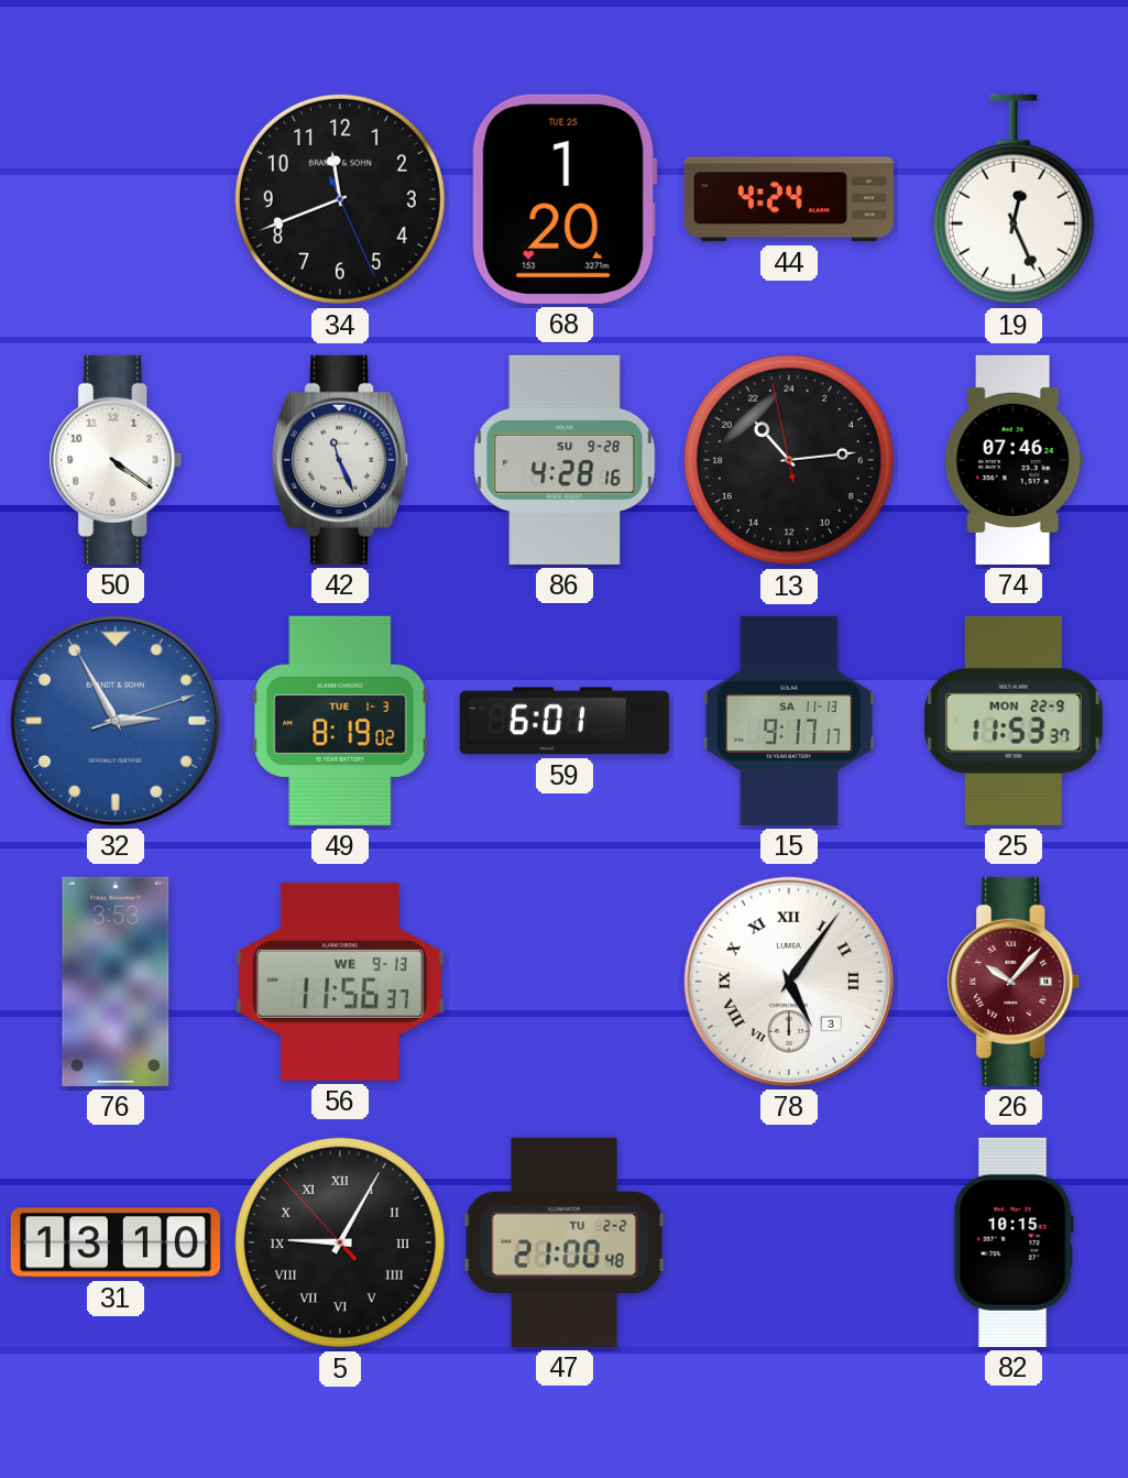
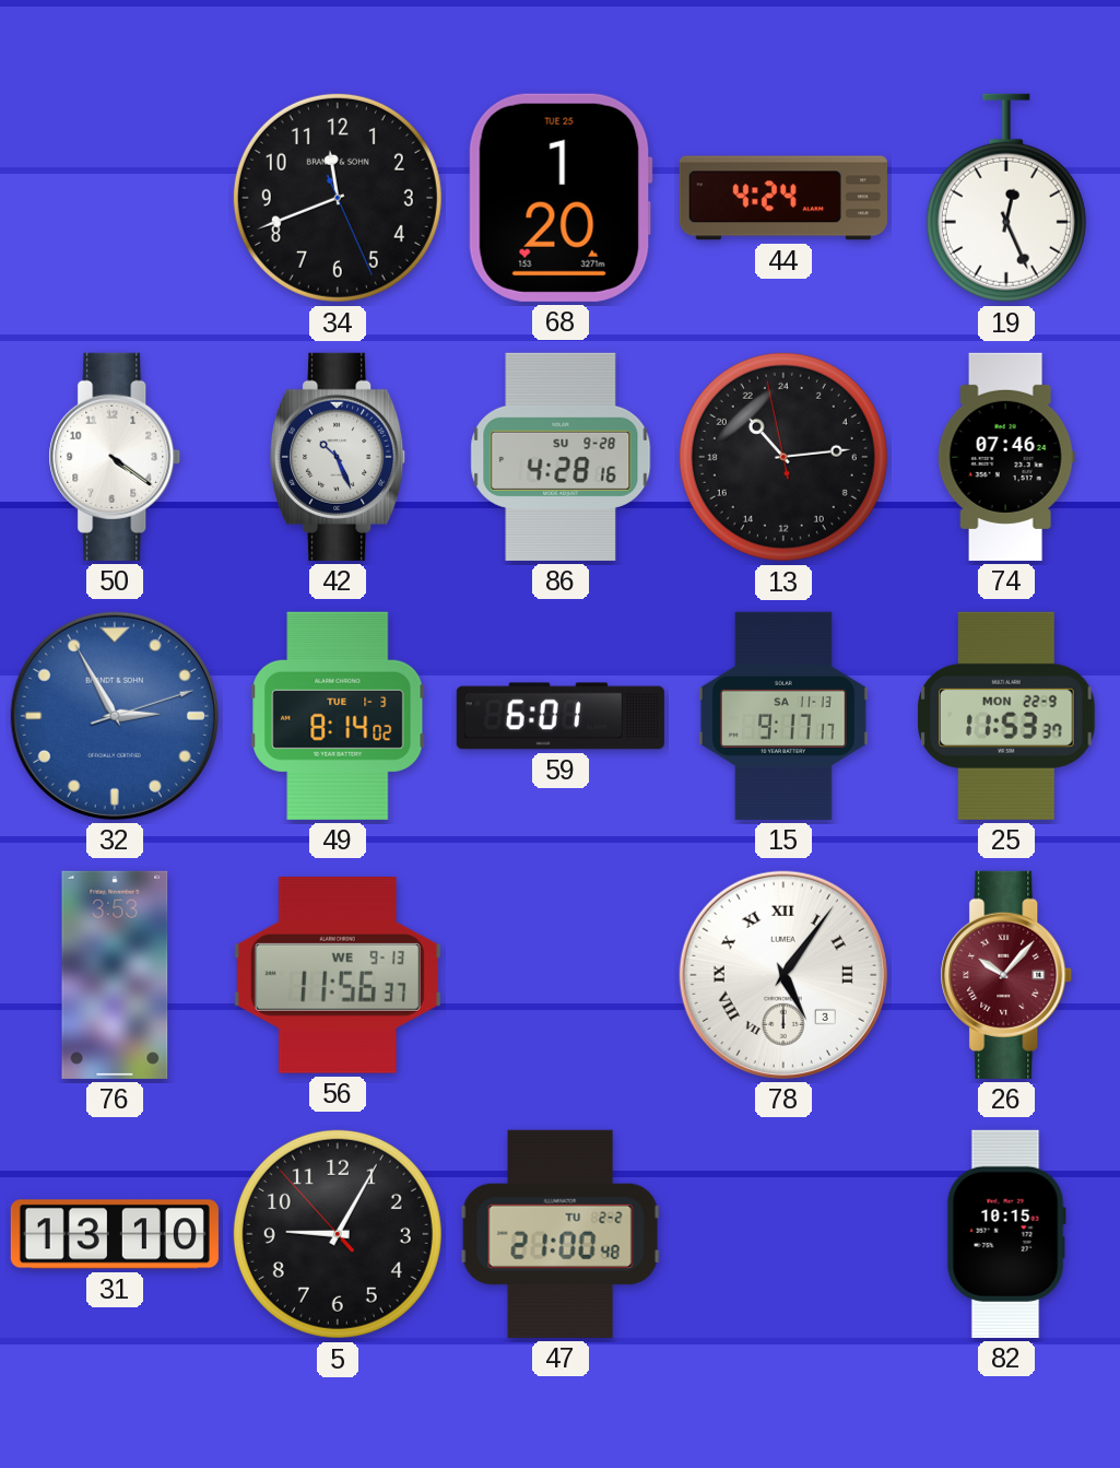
42: 11:26 -> 10:26
49: 8:19 -> 8:14
5 numerals: Roman -> Arabic
